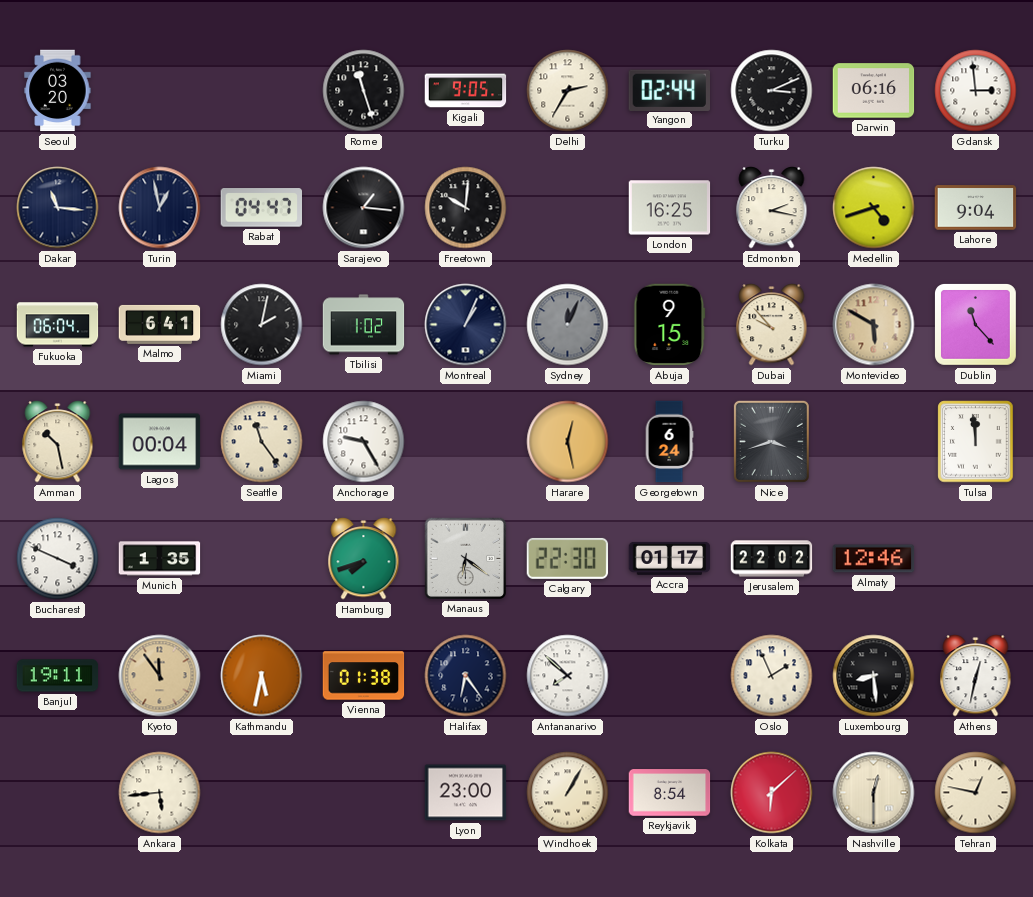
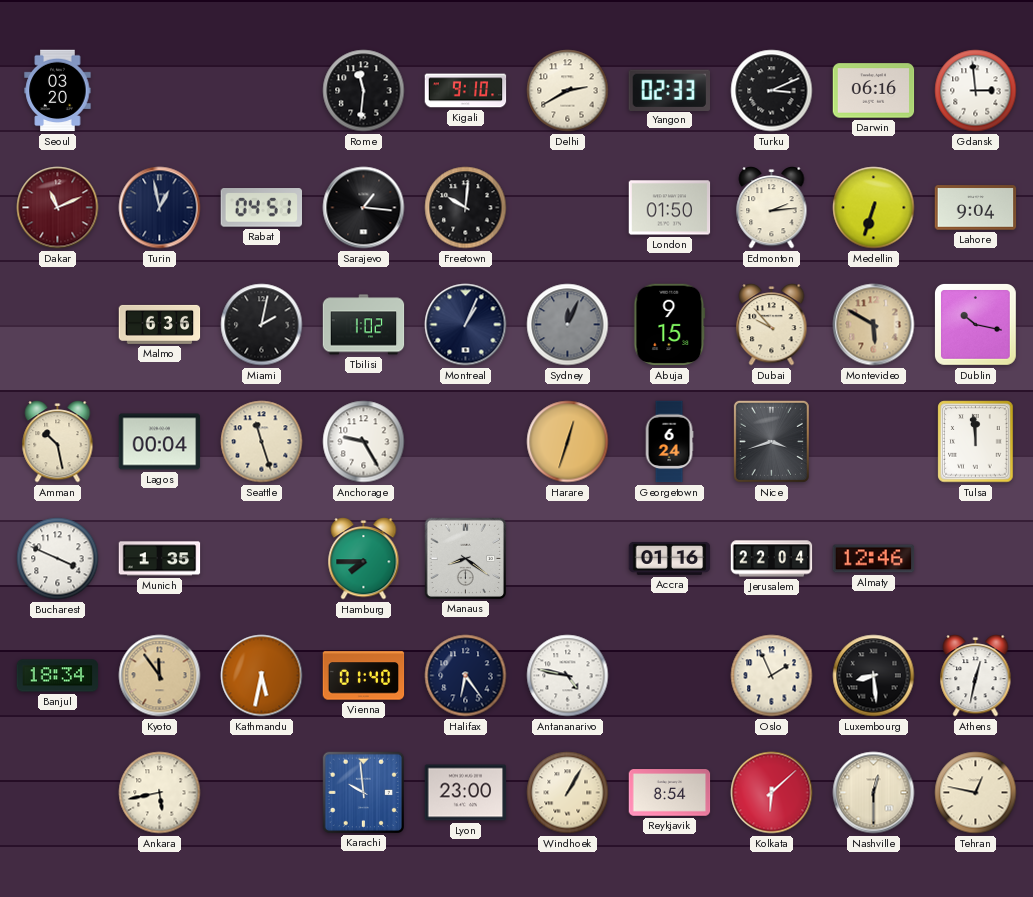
Rome: 11:27 -> 11:31
Kigali: 9:05 -> 9:10
Delhi: 2:35 -> 2:40
Yangon: 02:44 -> 02:33
Dakar: 11:16 -> 11:11
Dakar dial: navy -> burgundy
Rabat: 04:47 -> 04:51
London: 16:25 -> 01:50
Edmonton: 2:17 -> 2:14
Medellin: 4:42 -> 6:33
Fukuoka: 06:04 -> none
Malmo: 6:41 -> 6:36
Dublin: 11:23 -> 10:17
Seattle: 11:24 -> 11:27
Harare: 12:28 -> 12:33
Hamburg: 7:42 -> 7:45
Manaus: 6:21 -> 8:21
Calgary: 22:30 -> none
Accra: 01:17 -> 01:16
Jerusalem: 22:02 -> 22:04
Banjul: 19:11 -> 18:34
Vienna: 01:38 -> 01:40
Antananarivo: 7:52 -> 4:47
Ankara: 5:44 -> 5:43
Karachi: none -> 9:59
